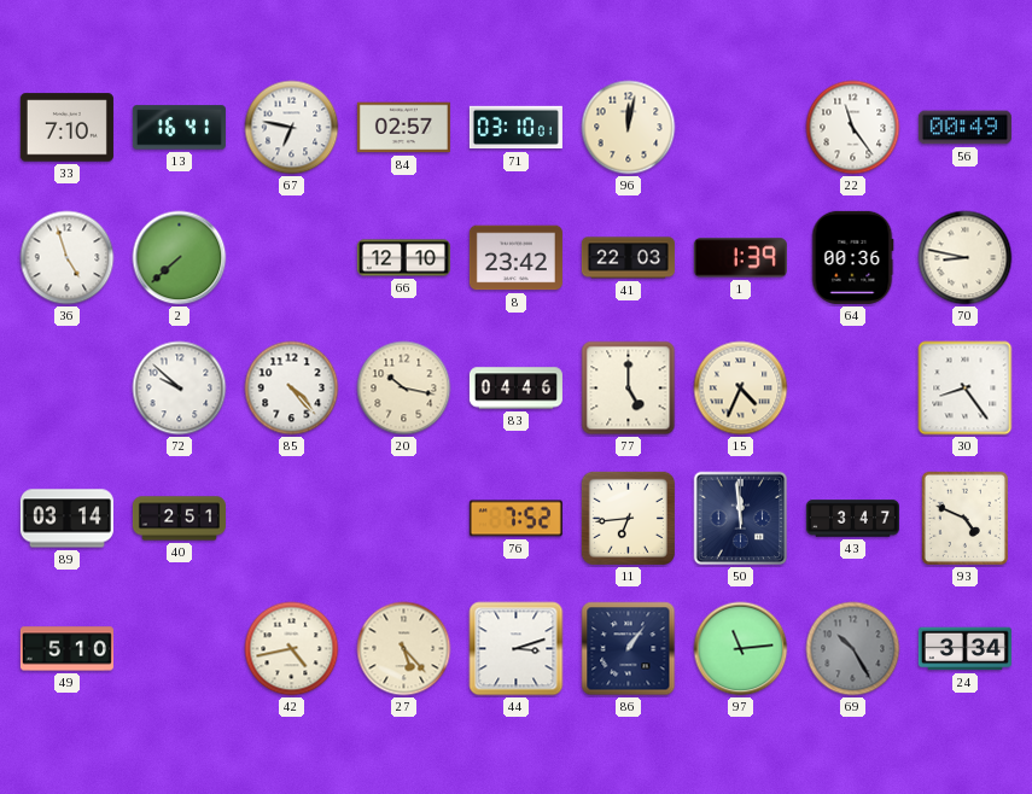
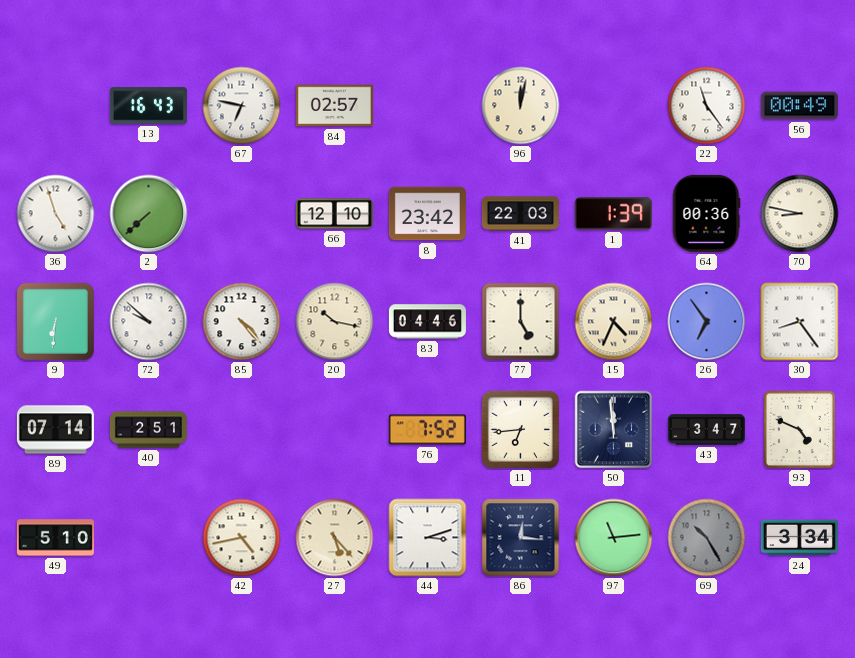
33: 7:10 -> none
13: 16:41 -> 16:43
71: 03:10 -> none
9: none -> 6:31
26: none -> 6:54
89: 03:14 -> 07:14
86: 1:06 -> 12:16
